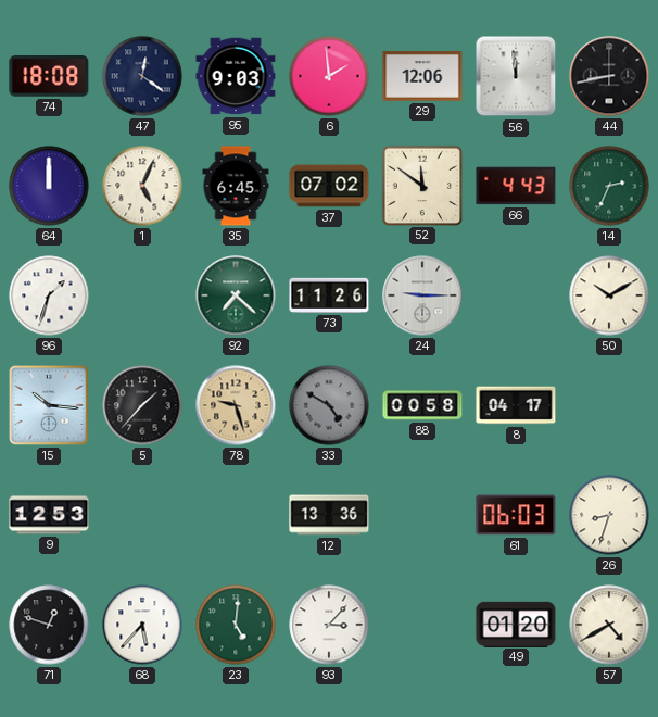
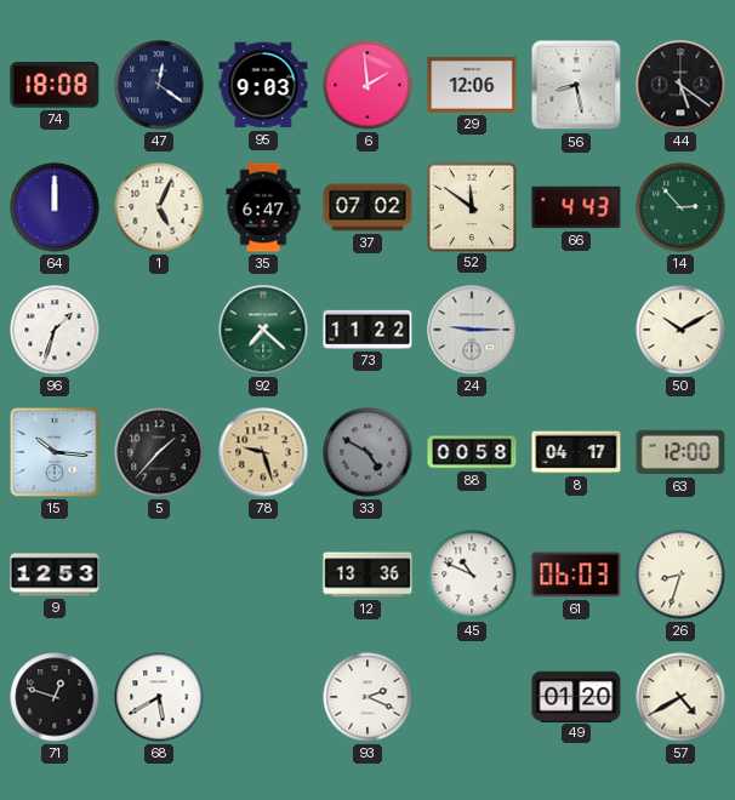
56: 11:59 -> 8:28
44: 8:43 -> 5:21
35: 6:45 -> 6:47
14: 2:34 -> 2:53
73: 11:26 -> 11:22
63: none -> 12:00
45: none -> 10:49
68: 5:37 -> 5:40
23: 5:01 -> none
93: 3:07 -> 2:19
